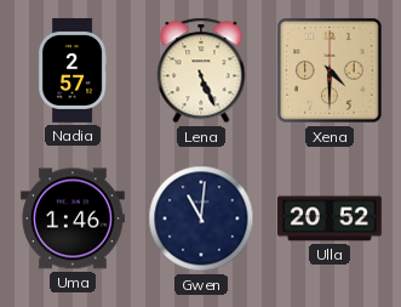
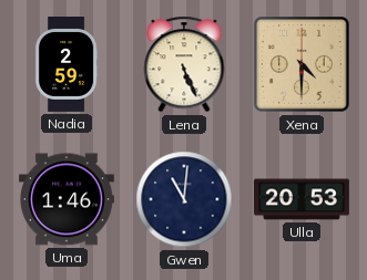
Nadia: 2:57 -> 2:59
Ulla: 20:52 -> 20:53
